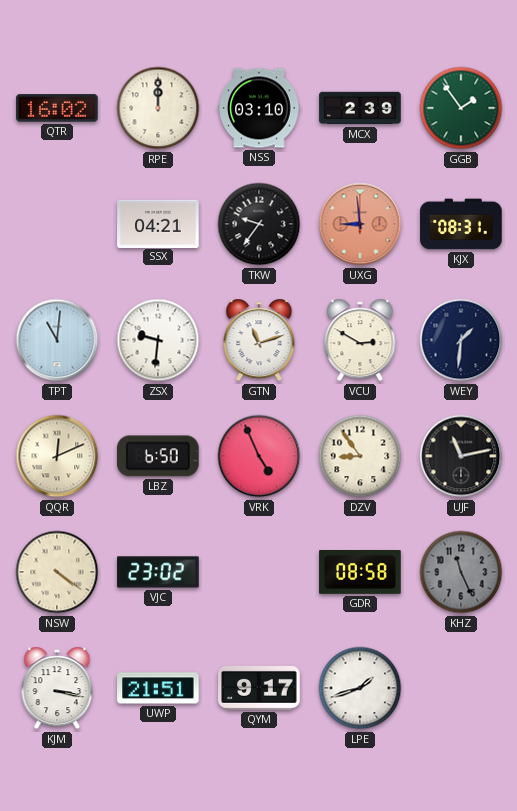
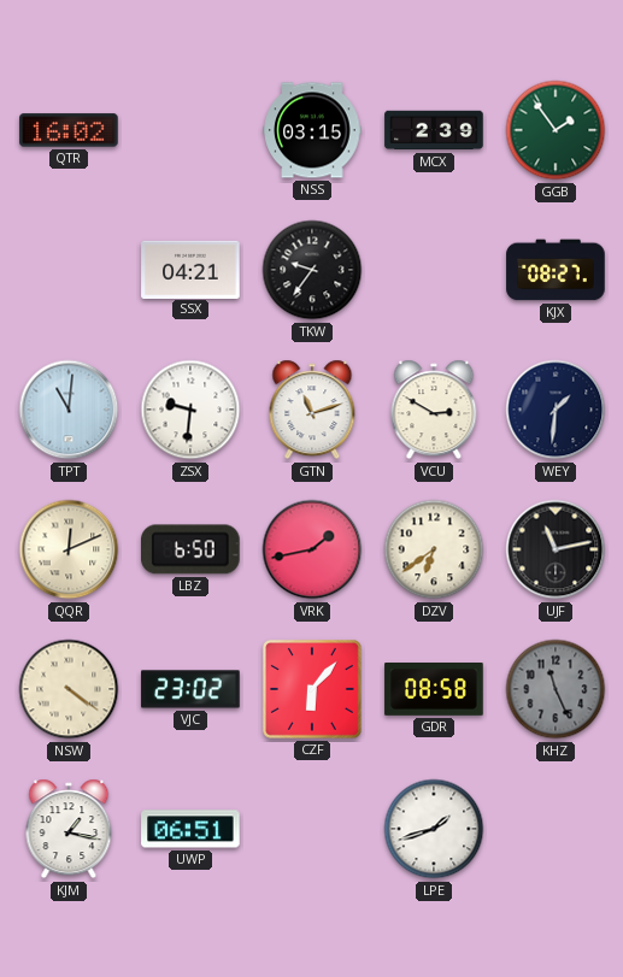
RPE: 12:00 -> none
NSS: 03:10 -> 03:15
UXG: 8:59 -> none
KJX: 08:31 -> 08:27
VRK: 4:56 -> 1:43
DZV: 8:54 -> 6:39
CZF: none -> 6:07
KJM: 3:17 -> 1:17
UWP: 21:51 -> 06:51
QYM: 9:17 -> none
